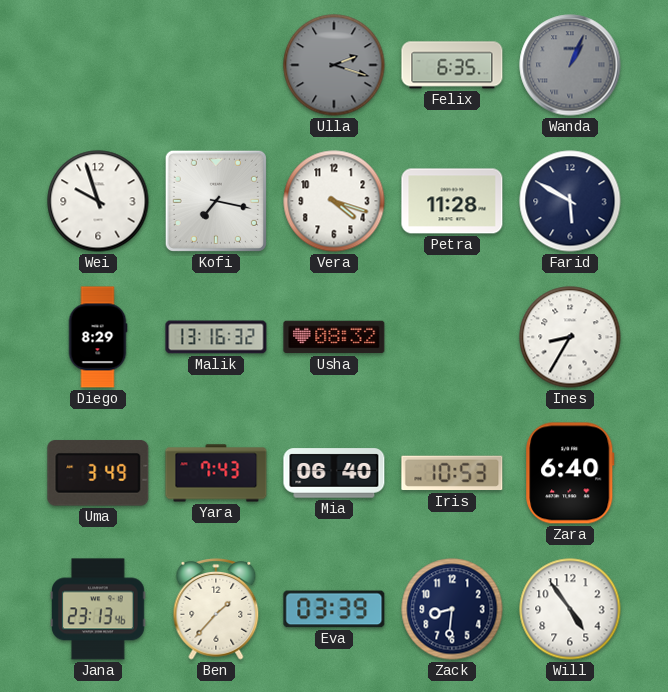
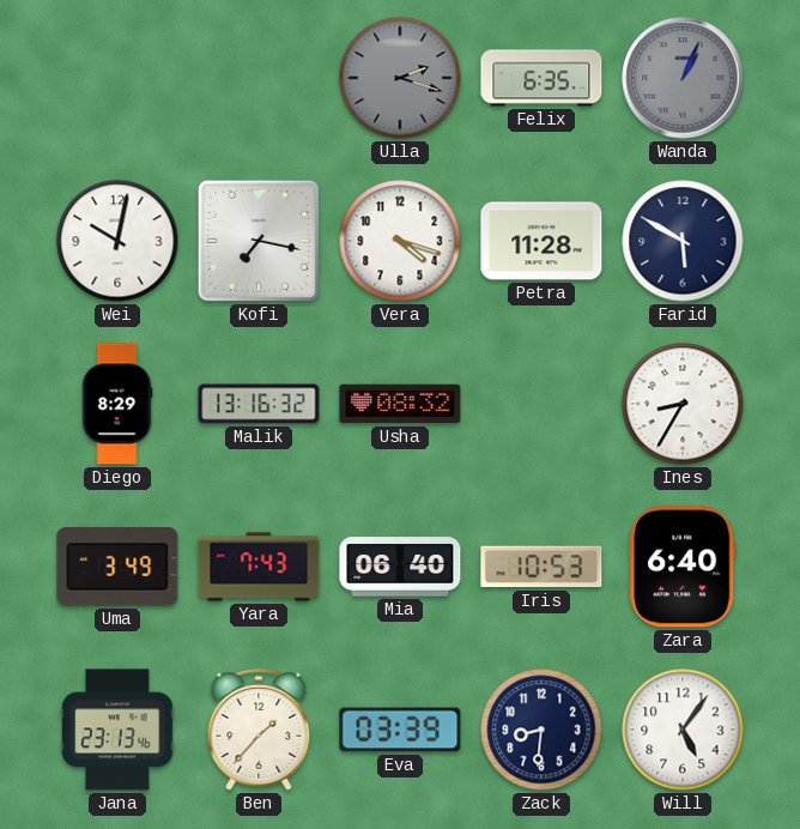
Wei: 9:57 -> 10:02
Will: 4:54 -> 5:06
